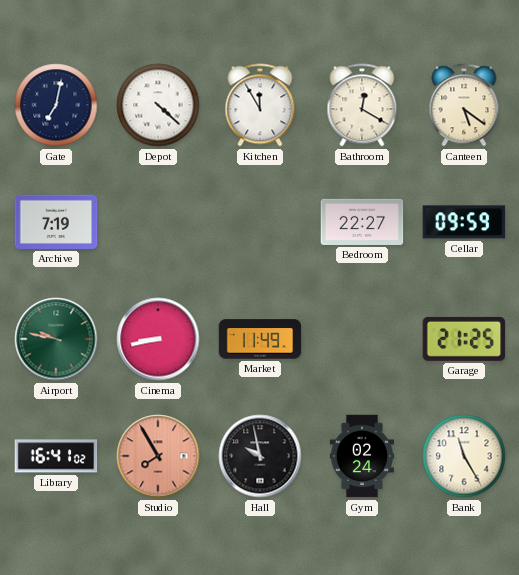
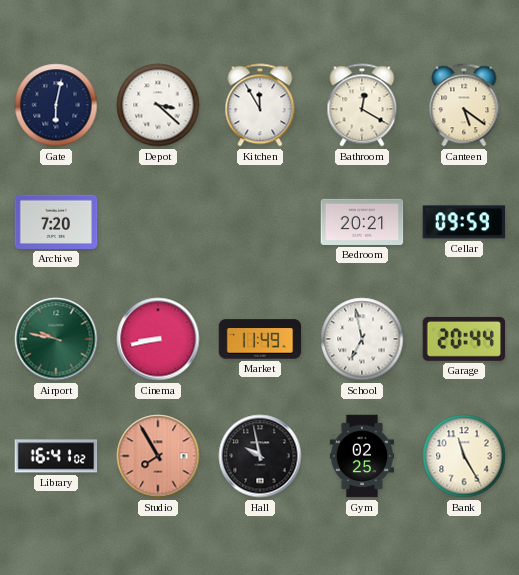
Gate: 7:02 -> 6:02
Depot: 4:22 -> 3:22
Archive: 7:19 -> 7:20
Bedroom: 22:27 -> 20:21
School: none -> 6:58
Garage: 21:25 -> 20:44
Gym: 02:24 -> 02:25
